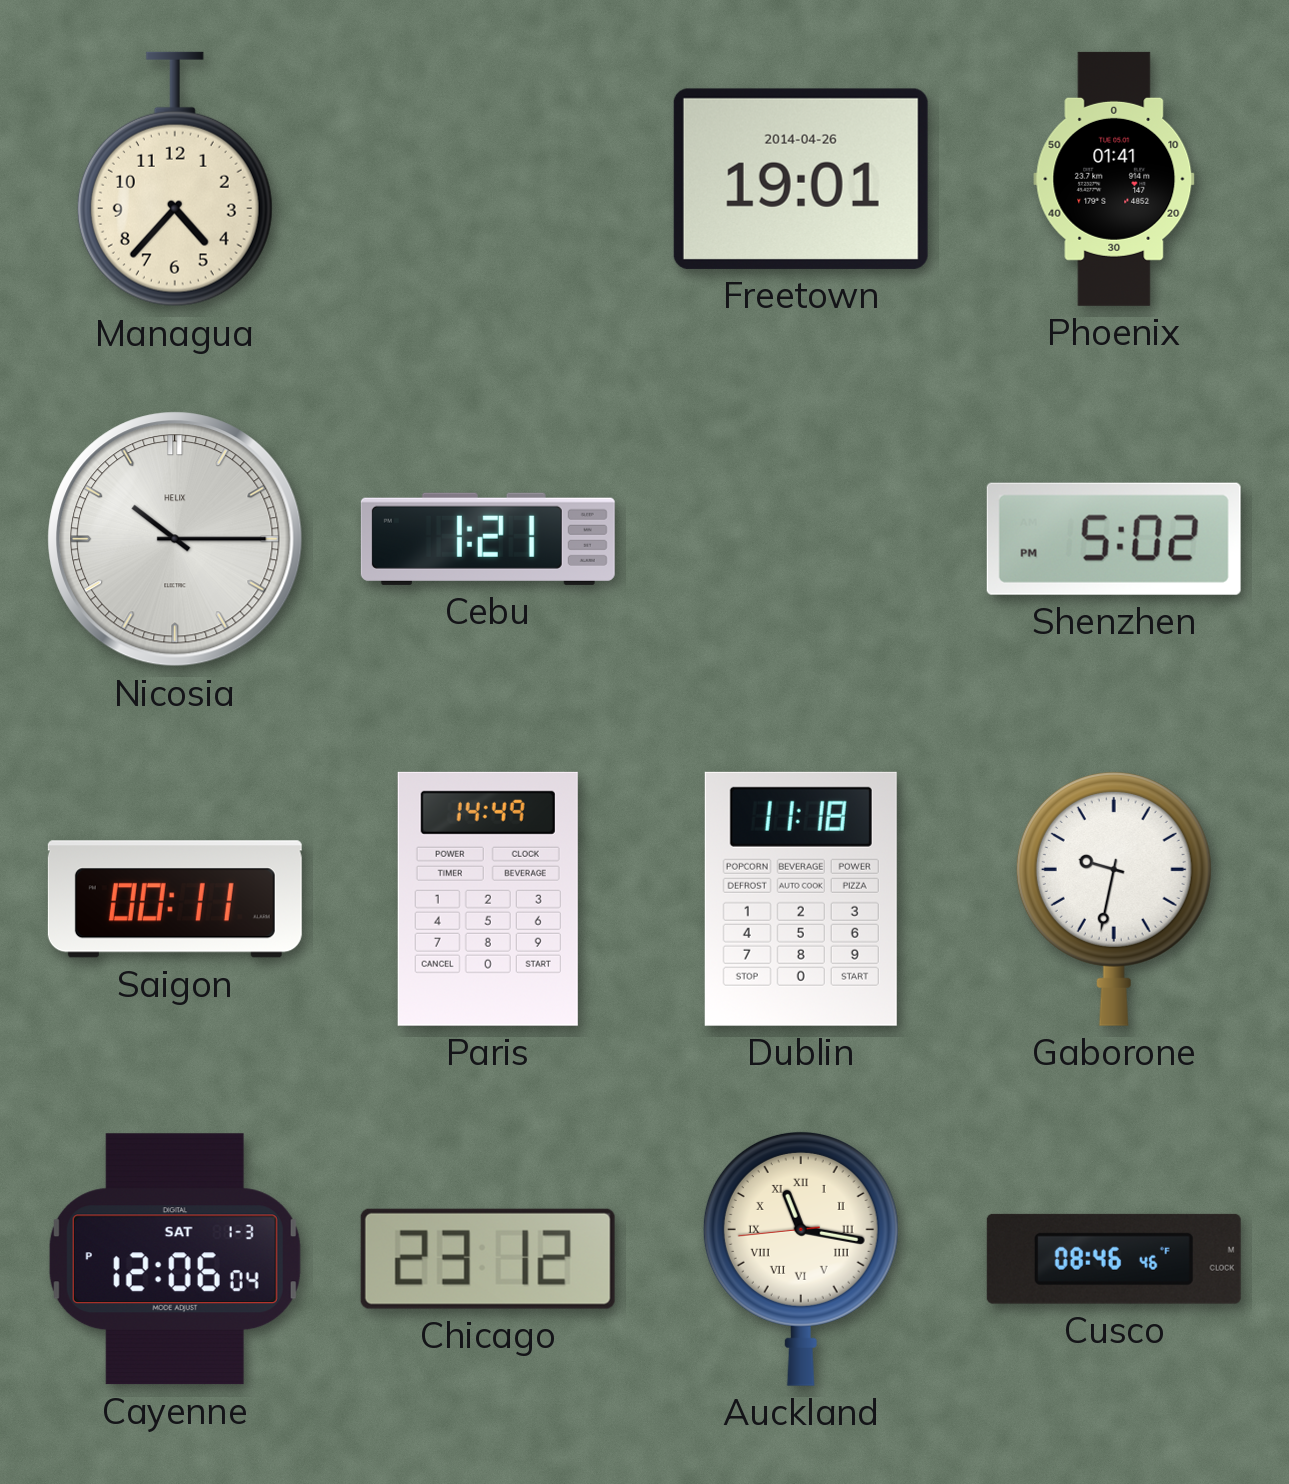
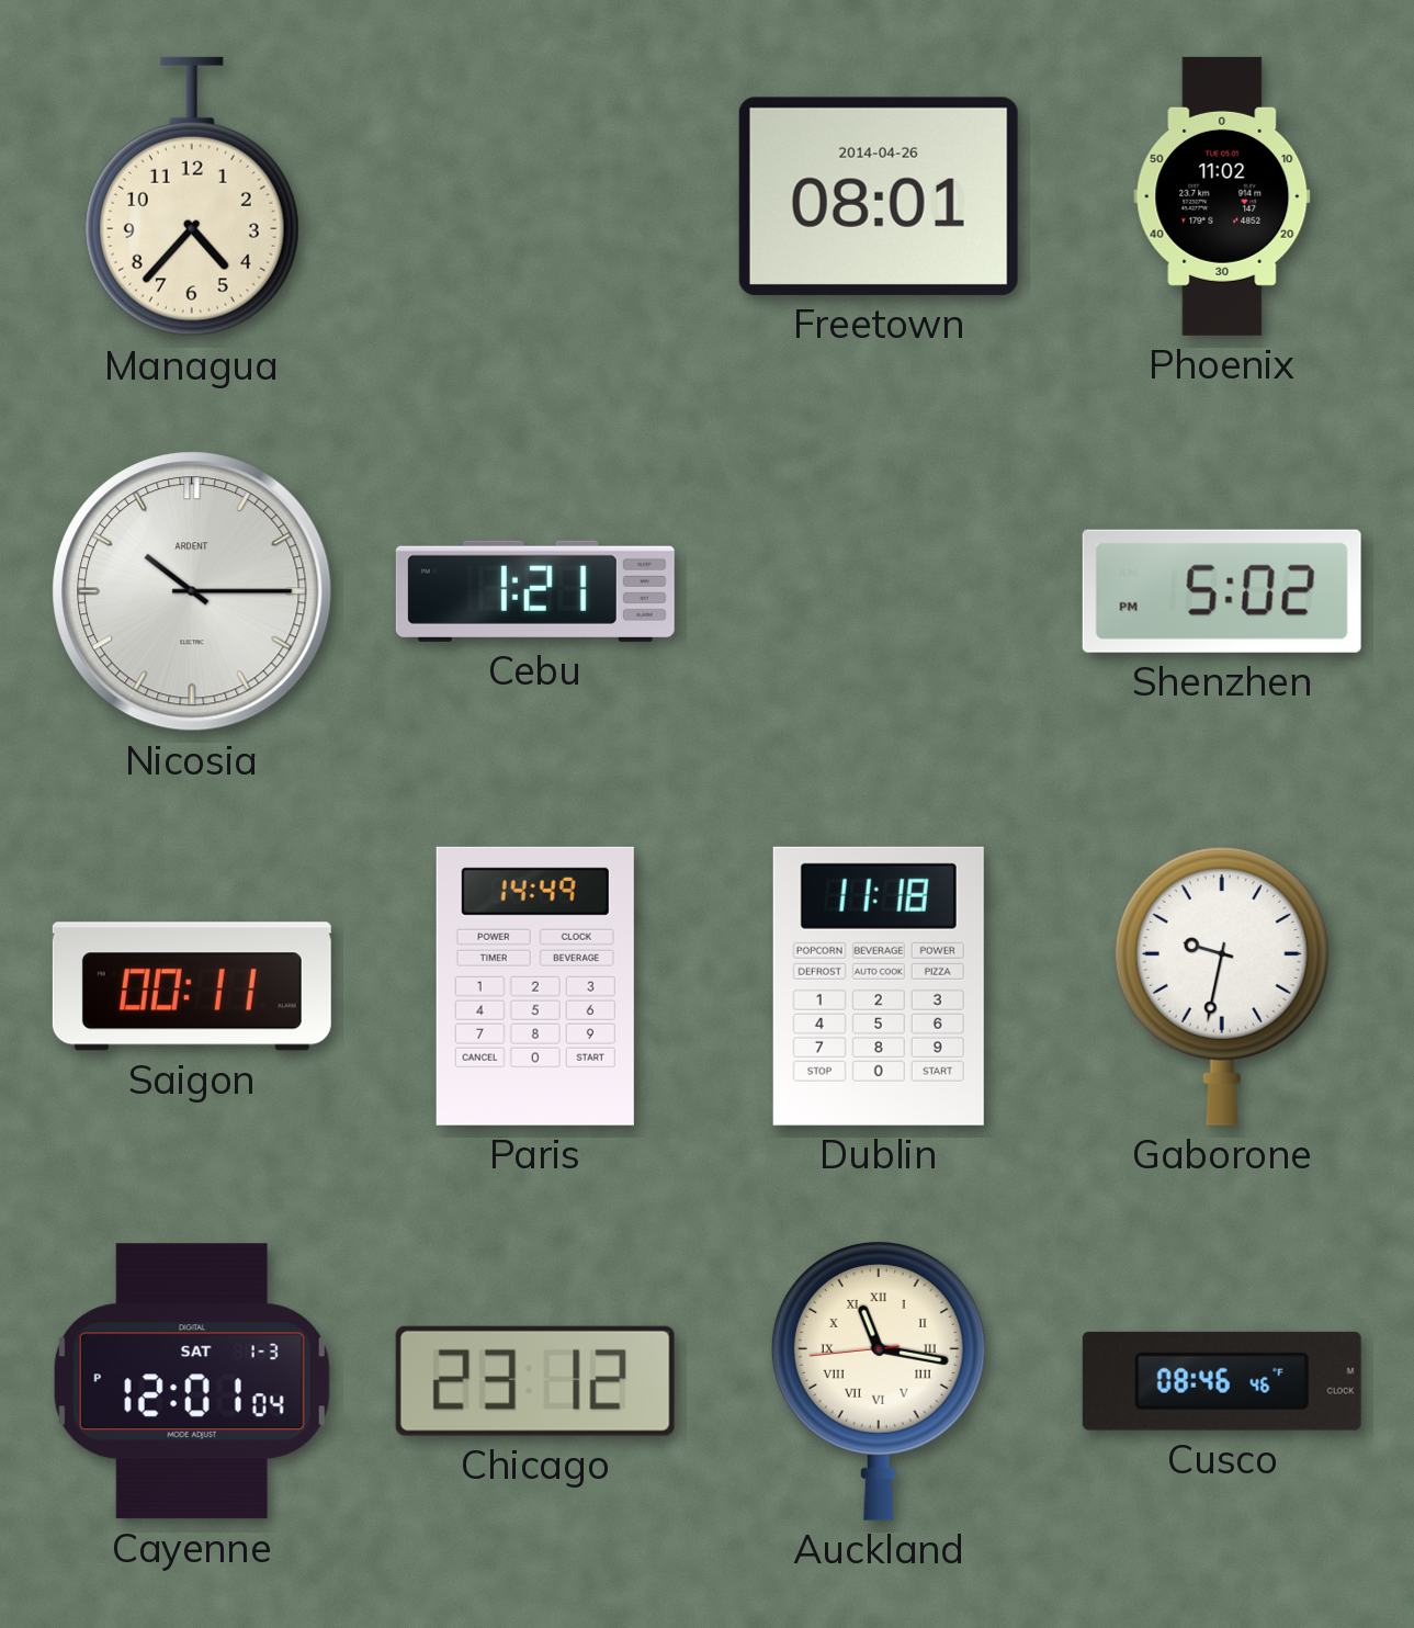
Freetown: 19:01 -> 08:01
Phoenix: 01:41 -> 11:02
Nicosia brand: HELIX -> ARDENT
Cayenne: 12:06 -> 12:01
